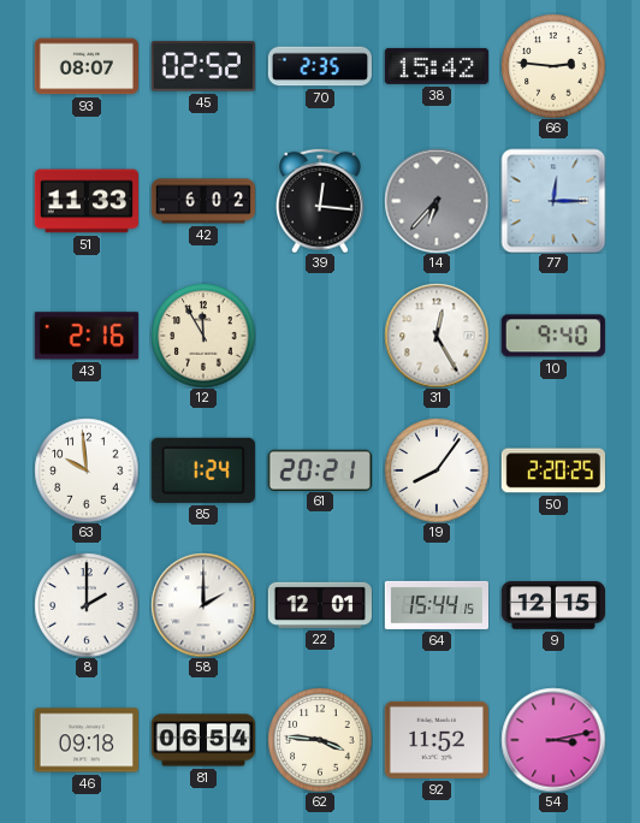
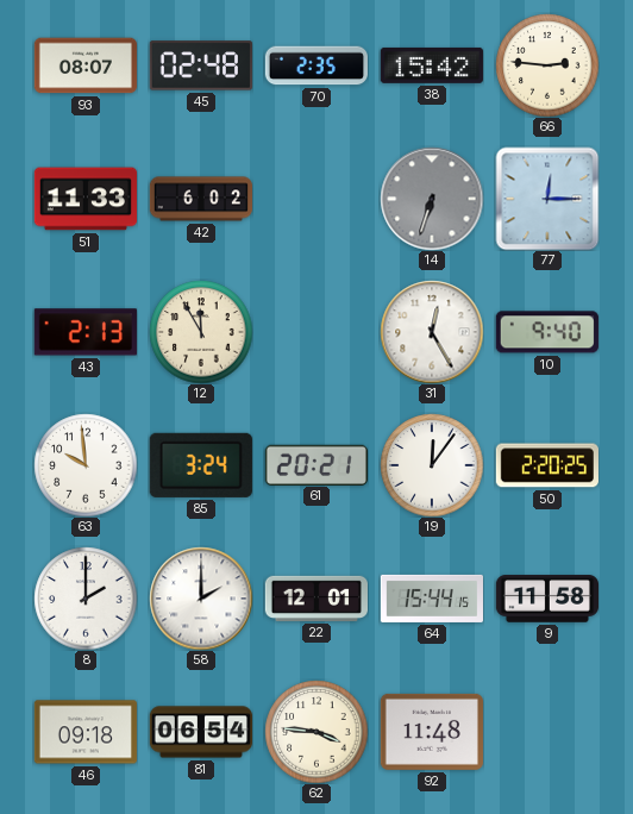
45: 02:52 -> 02:48
39: 12:16 -> none
14: 6:37 -> 6:33
43: 2:16 -> 2:13
85: 1:24 -> 3:24
19: 8:06 -> 12:06
9: 12:15 -> 11:58
92: 11:52 -> 11:48
54: 3:13 -> none
